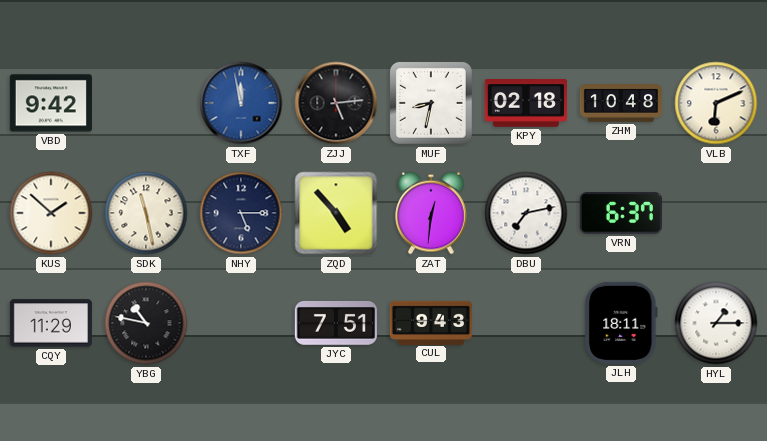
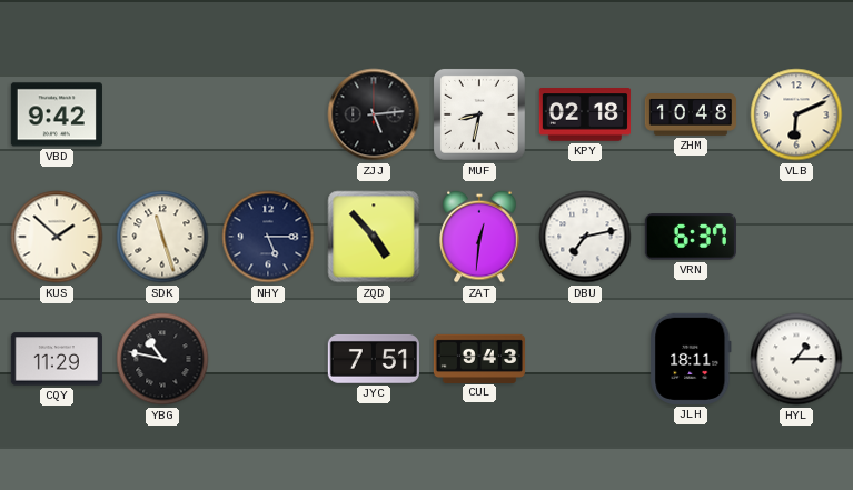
TXF: 11:58 -> none
SDK: 11:28 -> 11:27
